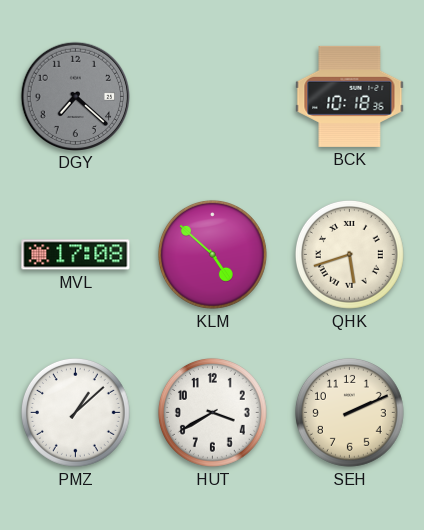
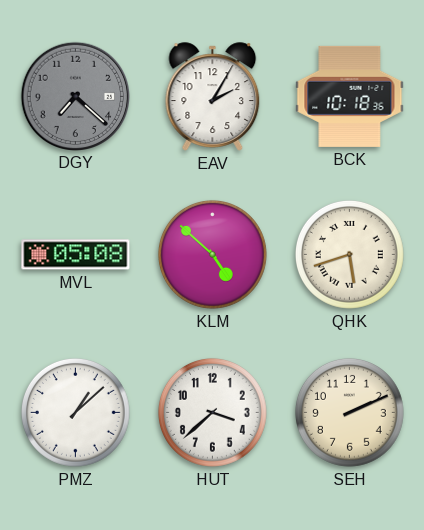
EAV: none -> 2:05
MVL: 17:08 -> 05:08
HUT: 3:40 -> 3:38
